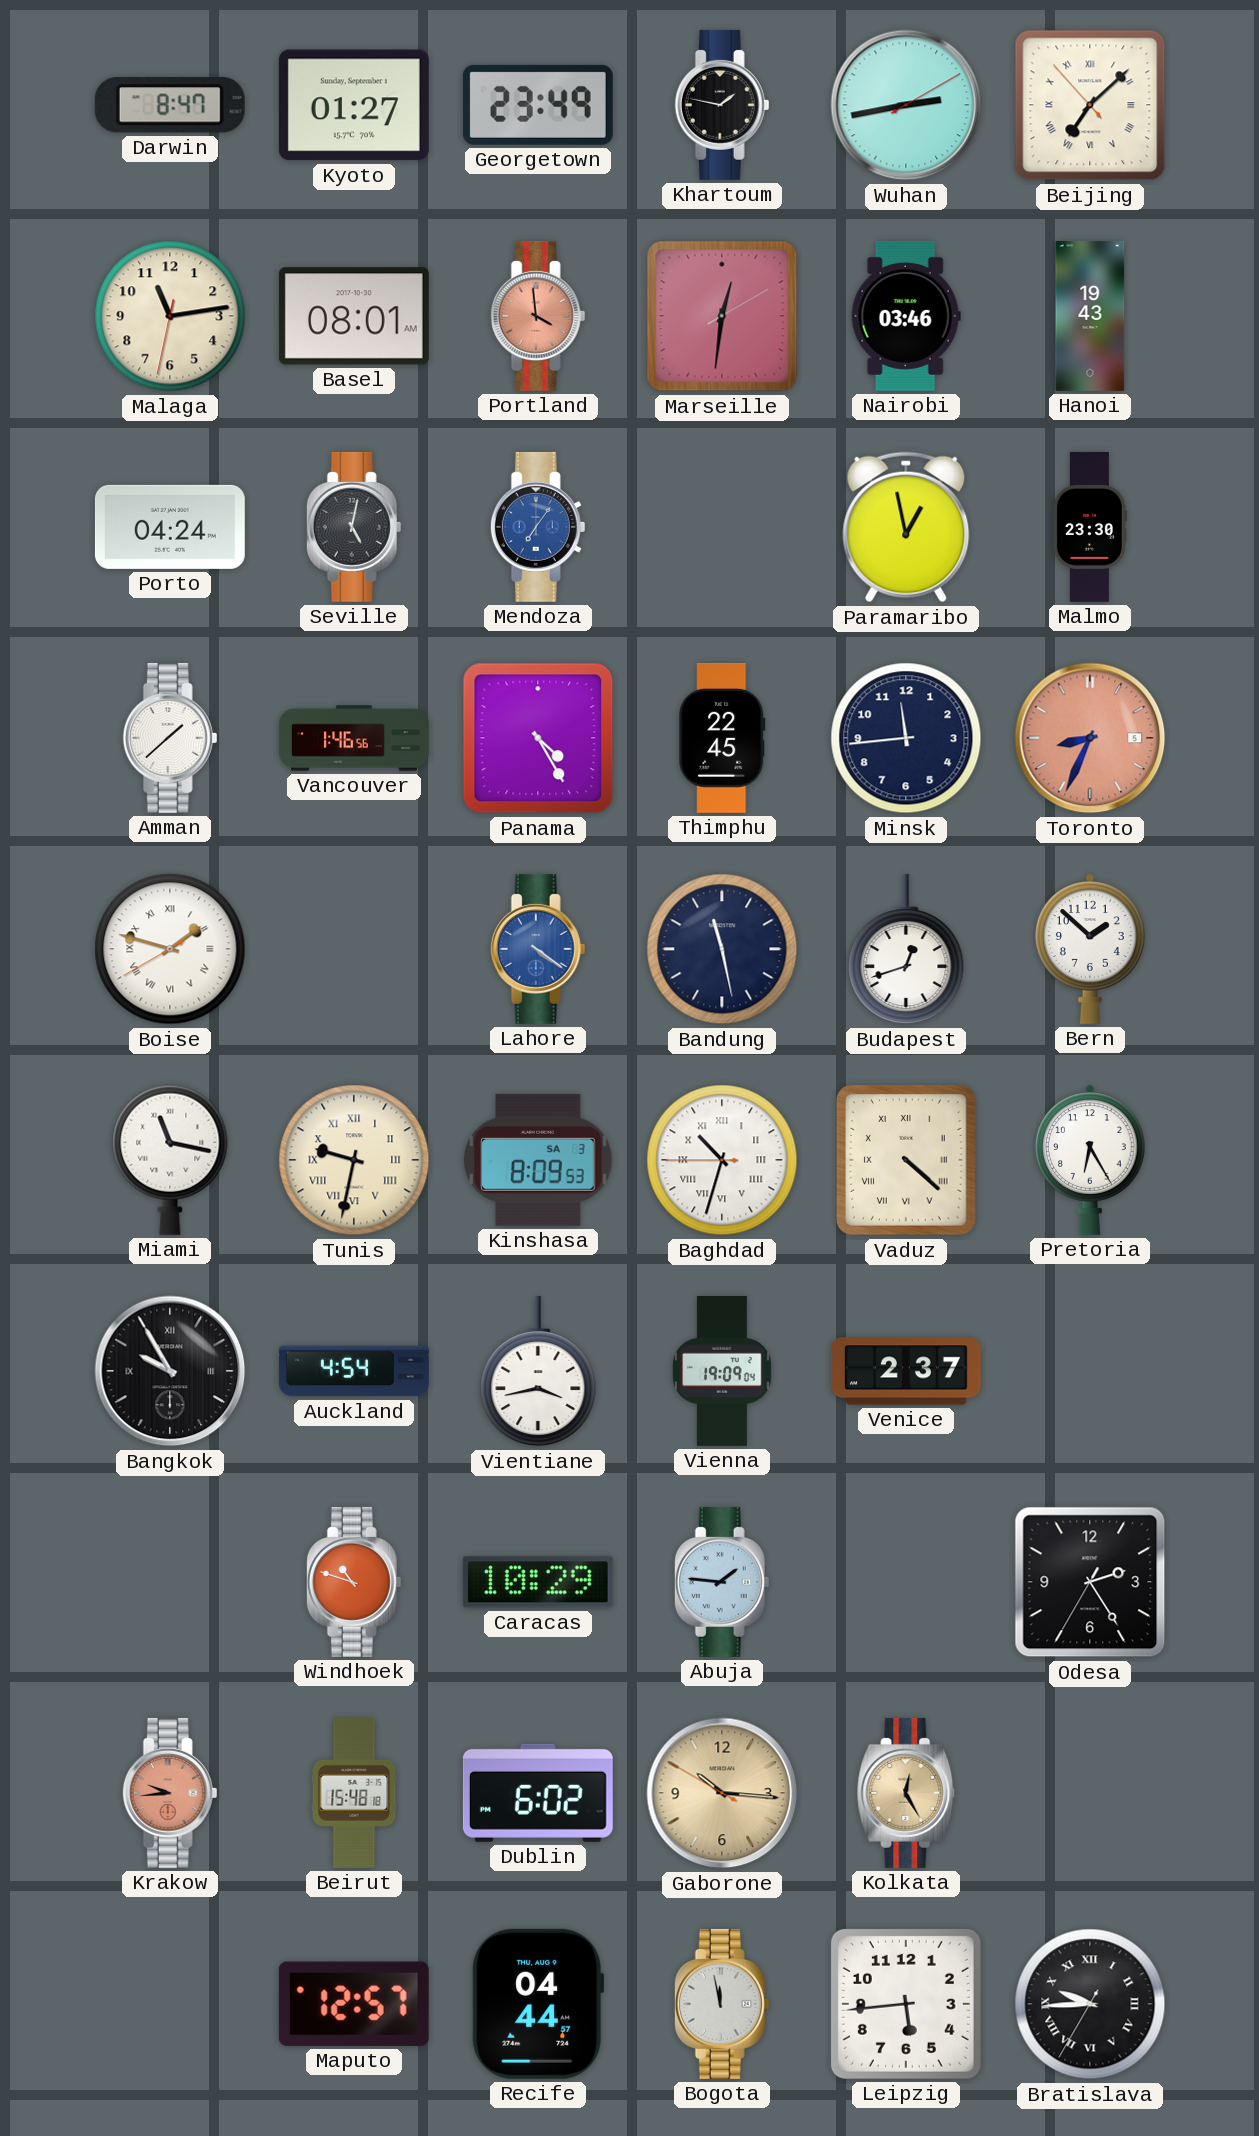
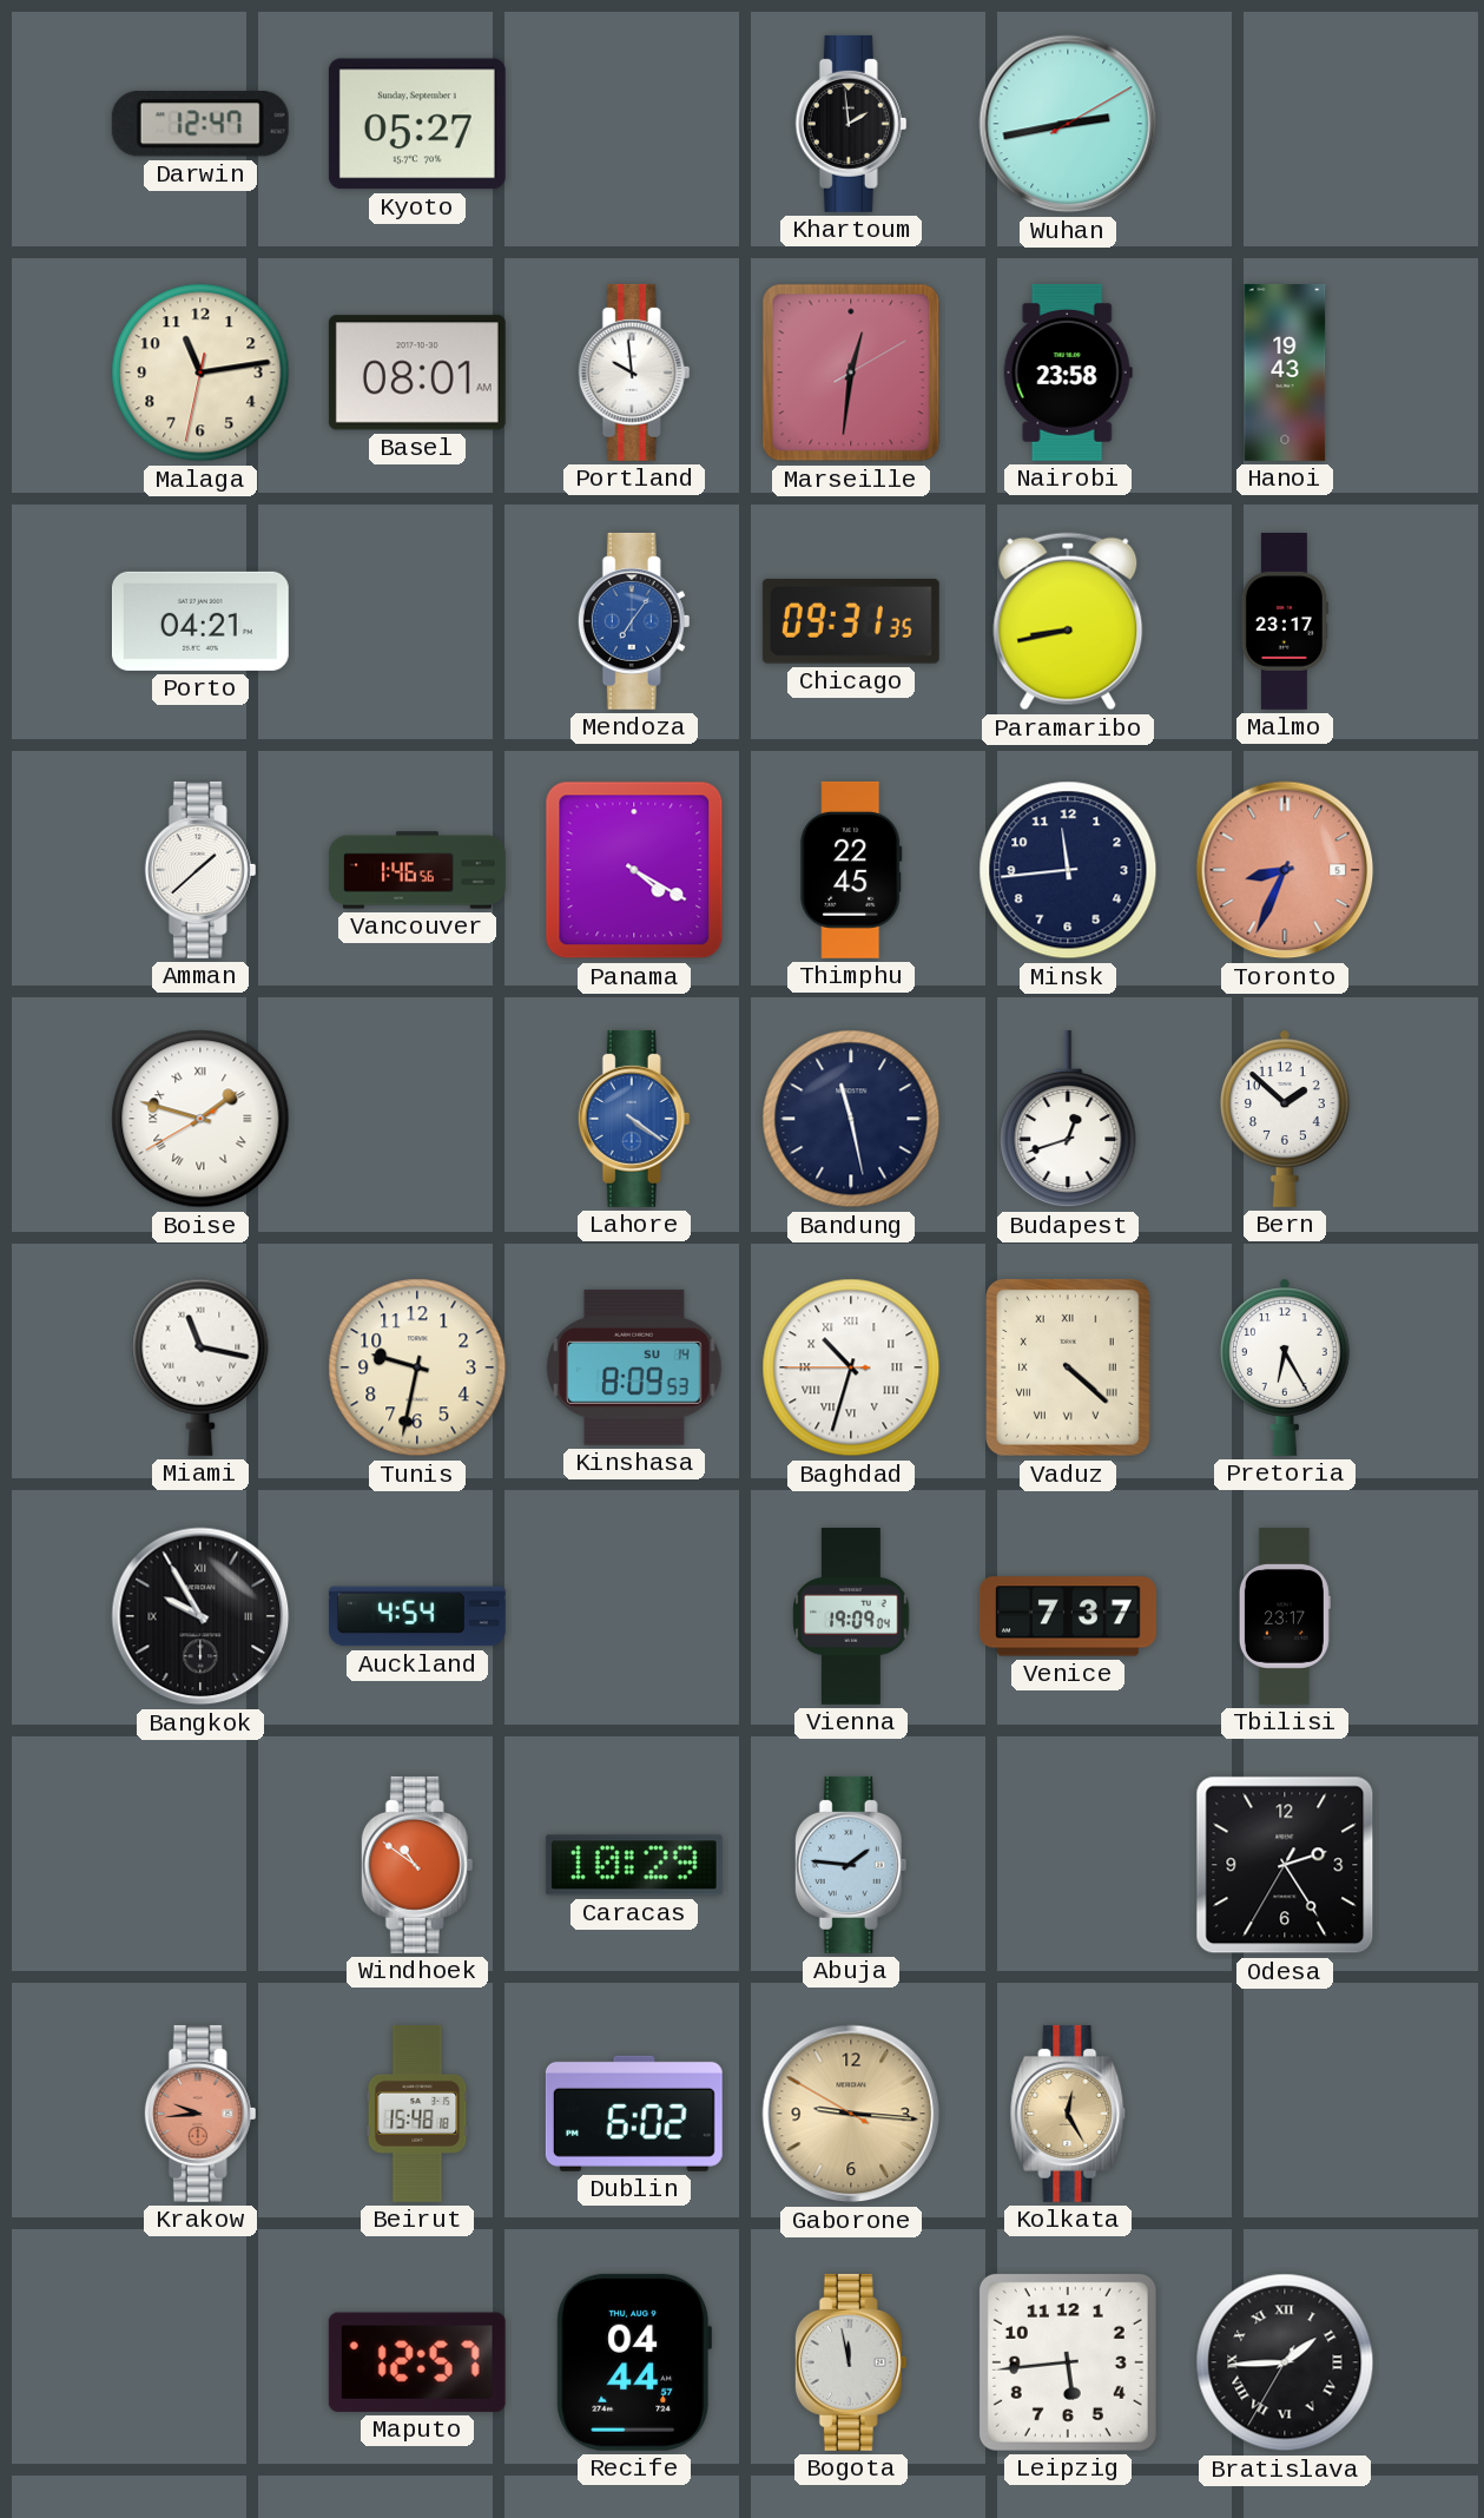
Darwin: 8:47 -> 12:47
Kyoto: 01:27 -> 05:27
Georgetown: 23:49 -> none
Khartoum: 1:47 -> 1:59
Beijing: 7:07 -> none
Portland: 3:59 -> 9:59
Portland dial: salmon -> white
Nairobi: 03:46 -> 23:58
Porto: 04:24 -> 04:21
Seville: 5:02 -> none
Chicago: none -> 09:31
Paramaribo: 12:58 -> 8:43
Malmo: 23:30 -> 23:17
Panama: 4:25 -> 4:20
Tunis numerals: Roman -> Arabic
Kinshasa date: SA 3 -> SU 14
Vientiane: 3:43 -> none
Venice: 2:37 -> 7:37
Tbilisi: none -> 23:17
Windhoek: 10:48 -> 10:51
Gaborone: 10:15 -> 9:15
Bratislava: 9:44 -> 1:44
